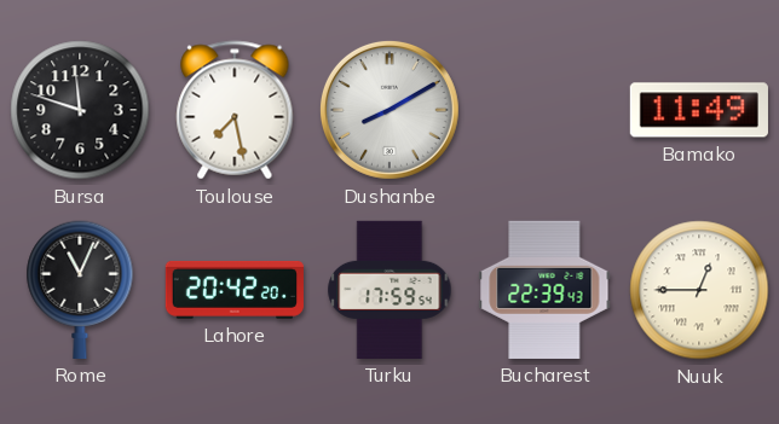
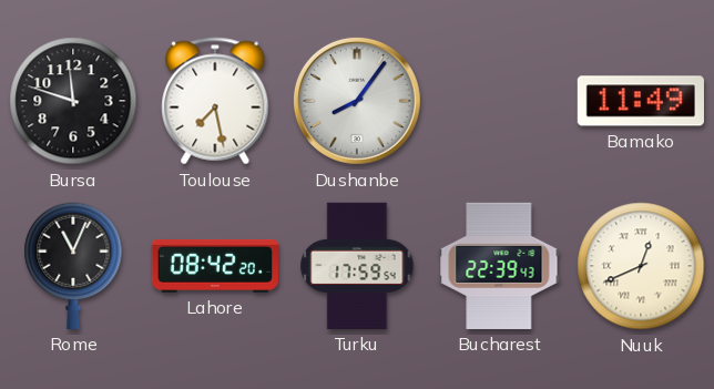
Dushanbe: 8:10 -> 8:06
Lahore: 20:42 -> 08:42
Nuuk: 12:45 -> 12:41
